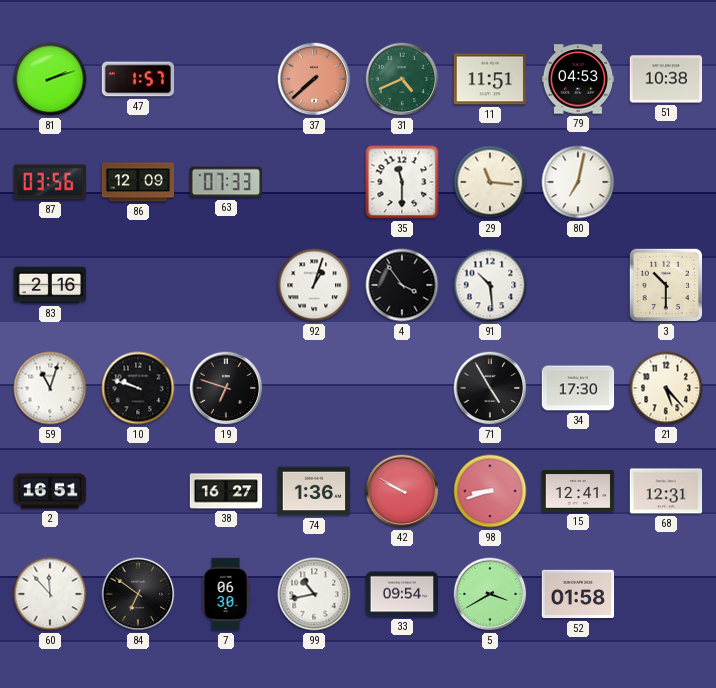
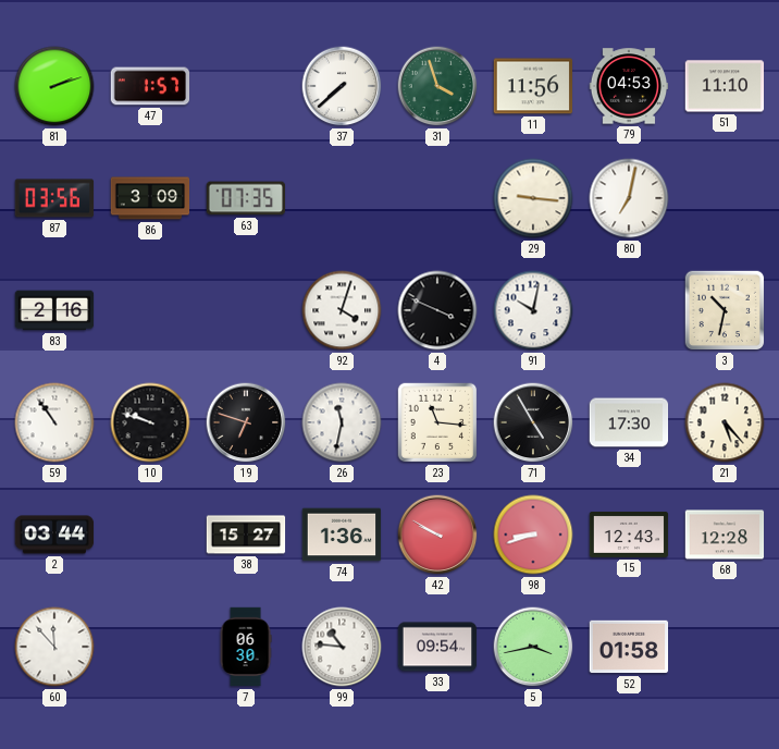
37 dial: salmon -> white
31: 4:41 -> 3:57
11: 11:51 -> 11:56
51: 10:38 -> 11:10
86: 12:09 -> 3:09
63: 07:33 -> 07:35
35: 11:30 -> none
29: 11:16 -> 9:16
92: 1:03 -> 4:03
4: 3:54 -> 3:49
91: 10:29 -> 10:02
3: 10:30 -> 10:32
59: 11:03 -> 10:54
26: none -> 11:32
23: none -> 11:16
2: 16:51 -> 03:44
38: 16:27 -> 15:27
15: 12:41 -> 12:43
68: 12:31 -> 12:28
84: 6:51 -> none
99: 10:43 -> 10:46
5: 3:40 -> 3:43
